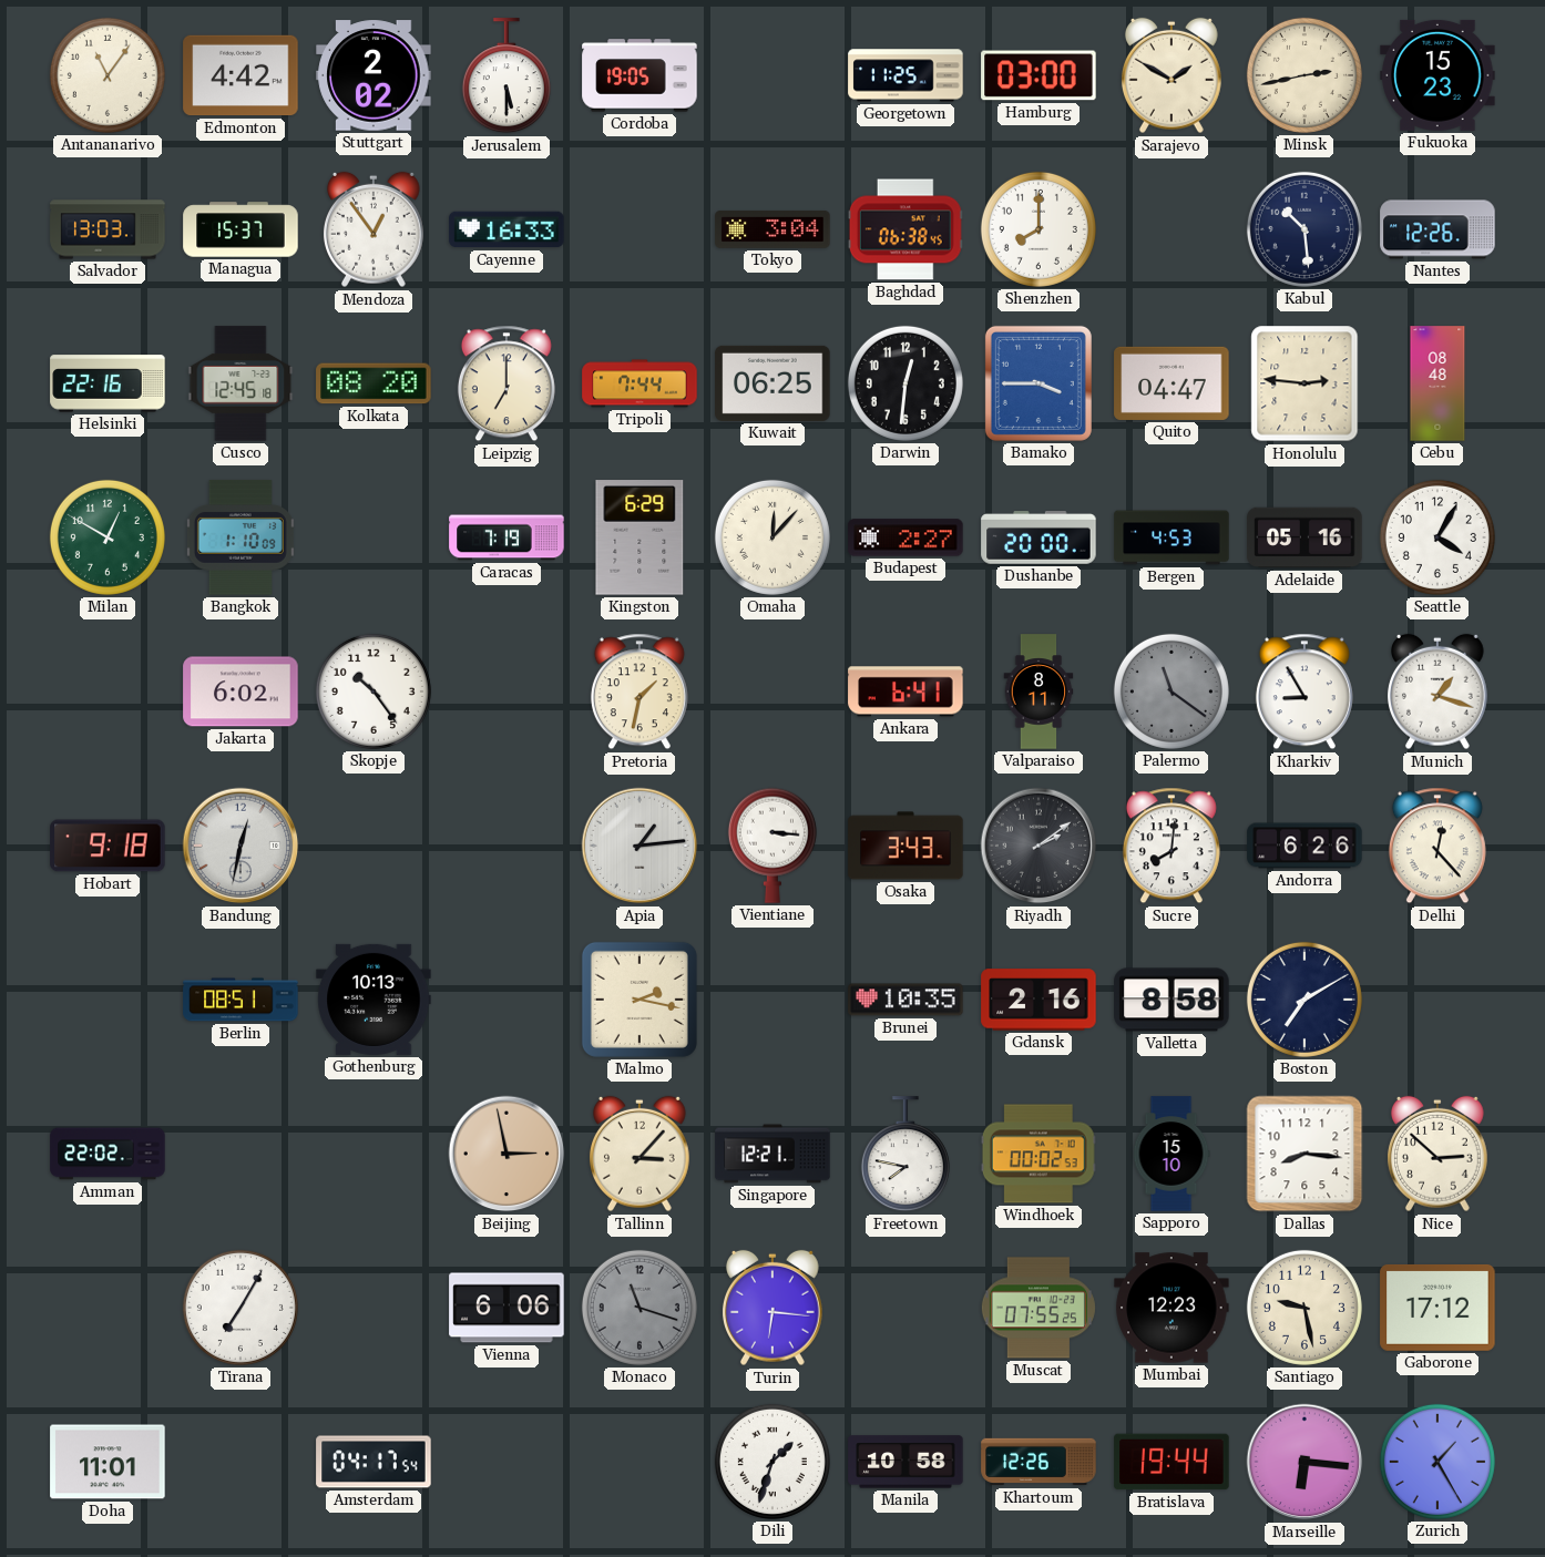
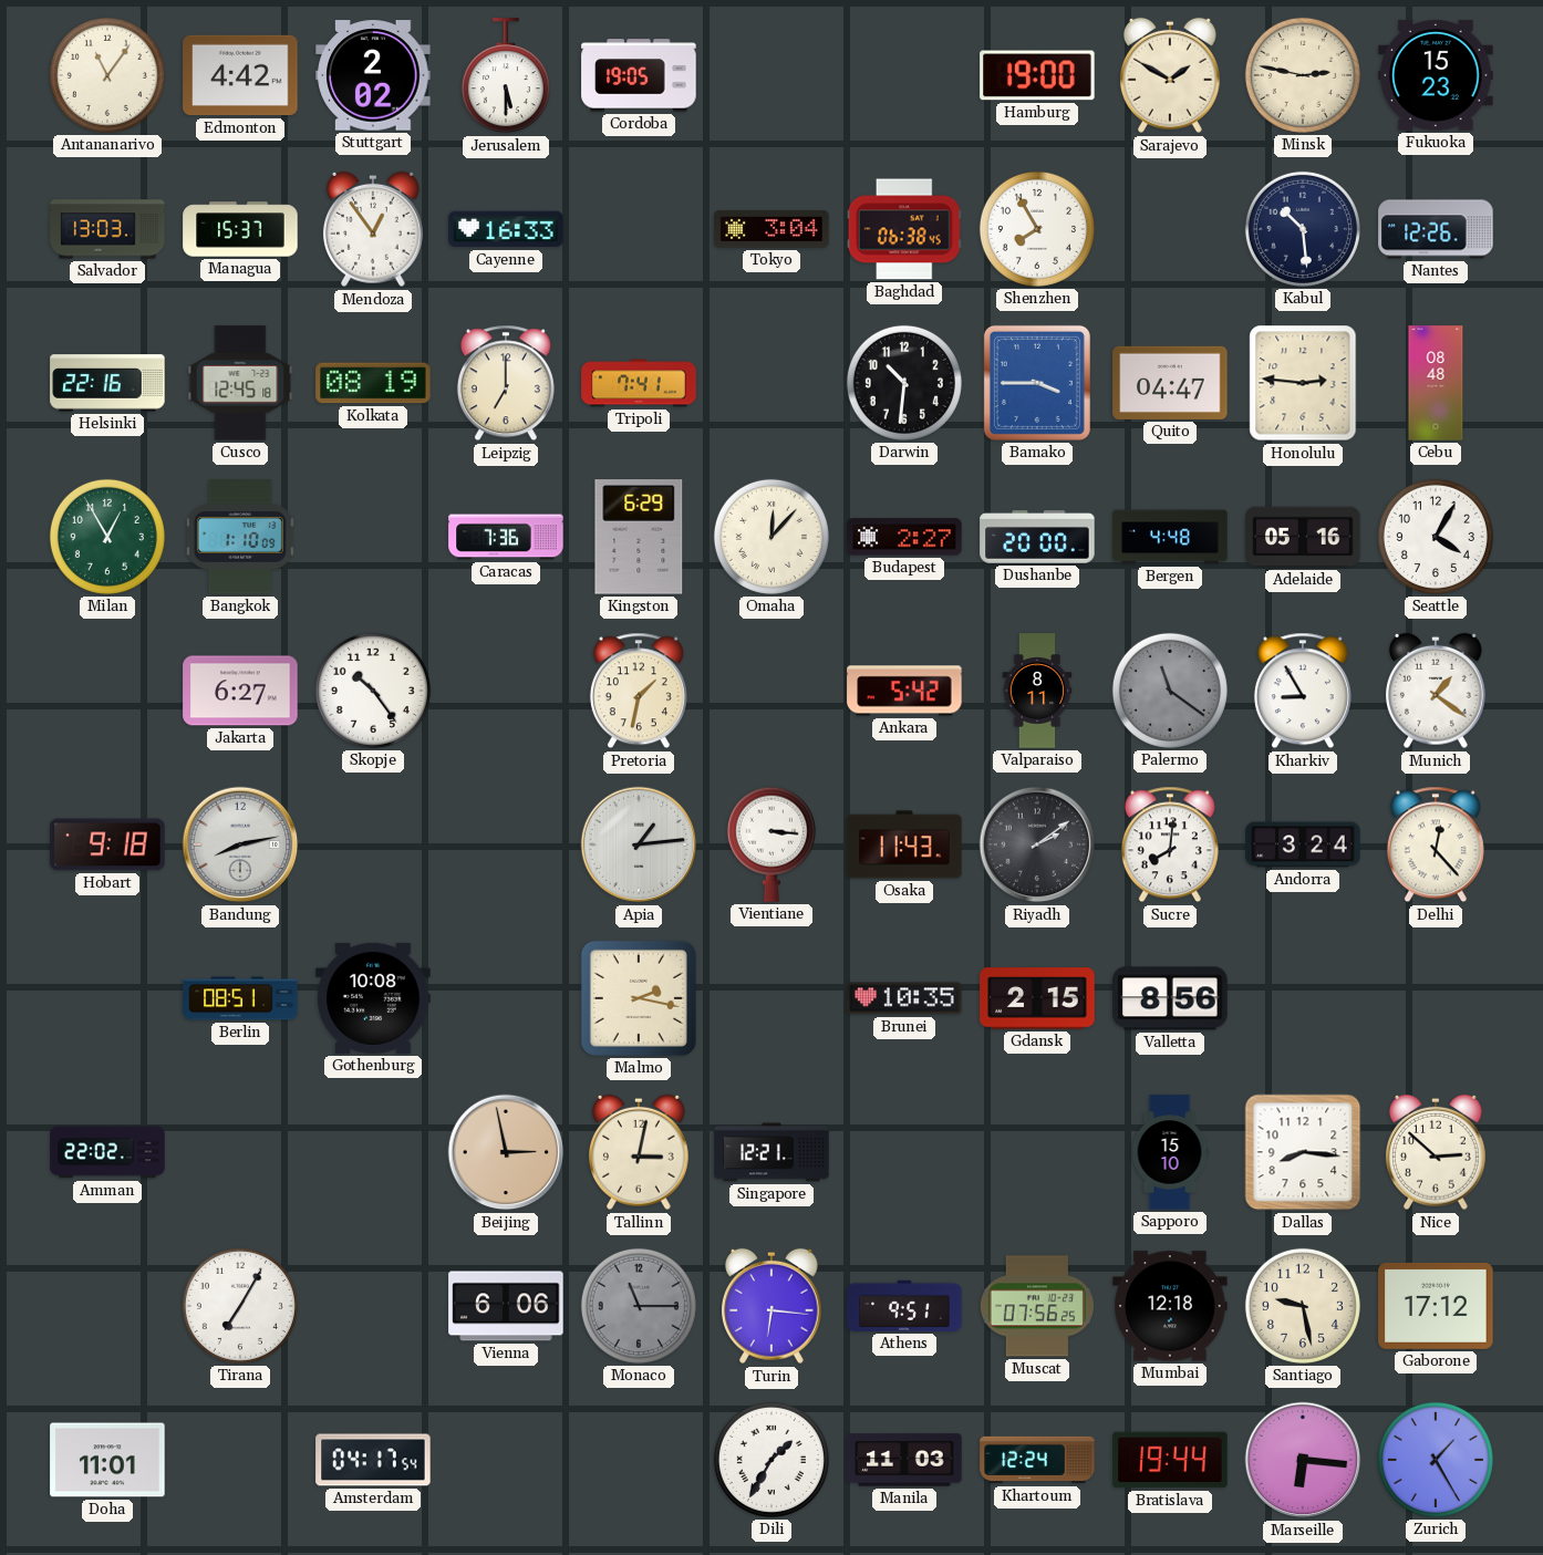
Georgetown: 11:25 -> none
Hamburg: 03:00 -> 19:00
Minsk: 2:43 -> 2:47
Shenzhen: 8:00 -> 7:55
Kolkata: 08:20 -> 08:19
Tripoli: 7:44 -> 7:41
Kuwait: 06:25 -> none
Darwin: 12:31 -> 10:31
Milan: 12:50 -> 12:55
Caracas: 7:19 -> 7:36
Bergen: 4:53 -> 4:48
Jakarta: 6:02 -> 6:27
Ankara: 6:41 -> 5:42
Munich: 1:18 -> 1:21
Bandung: 12:32 -> 8:13
Osaka: 3:43 -> 11:43
Andorra: 6:26 -> 3:24
Gothenburg: 10:13 -> 10:08
Gdansk: 2:16 -> 2:15
Valletta: 8:58 -> 8:56
Boston: 7:10 -> none
Tallinn: 3:07 -> 3:02
Freetown: 7:47 -> none
Windhoek: 00:02 -> none
Monaco: 11:18 -> 11:15
Athens: none -> 9:51
Muscat: 07:55 -> 07:56
Mumbai: 12:23 -> 12:18
Dili: 1:33 -> 1:35
Manila: 10:58 -> 11:03
Khartoum: 12:26 -> 12:24
